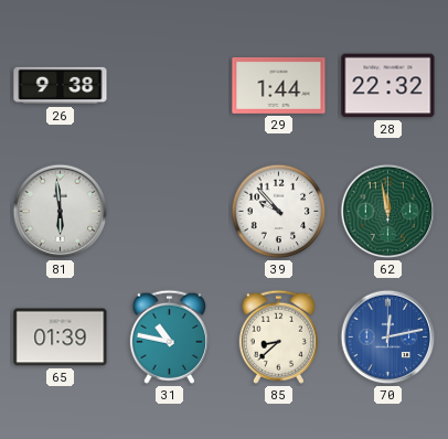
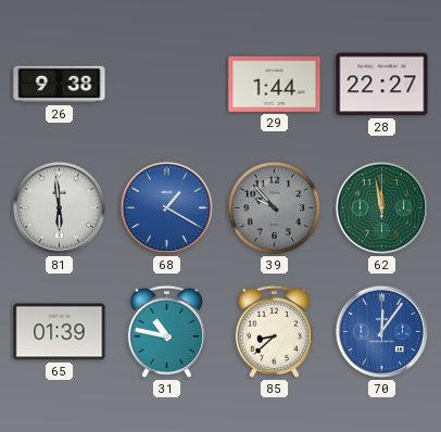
28: 22:32 -> 22:27
68: none -> 1:20
39 dial: white -> grey
70: 12:13 -> 12:06
